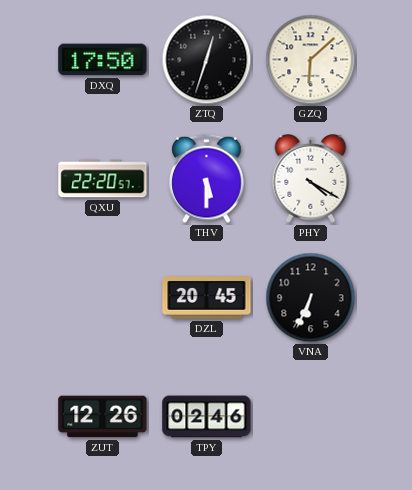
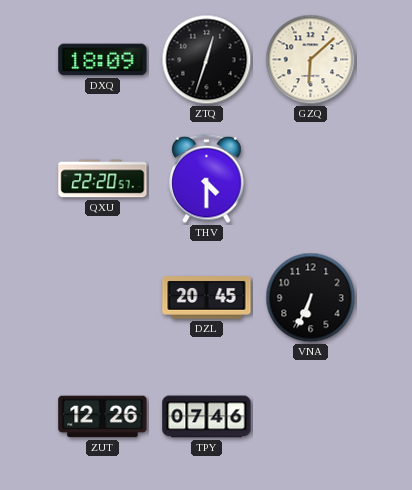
DXQ: 17:50 -> 18:09
THV: 5:30 -> 4:30
PHY: 4:20 -> none
TPY: 02:46 -> 07:46
